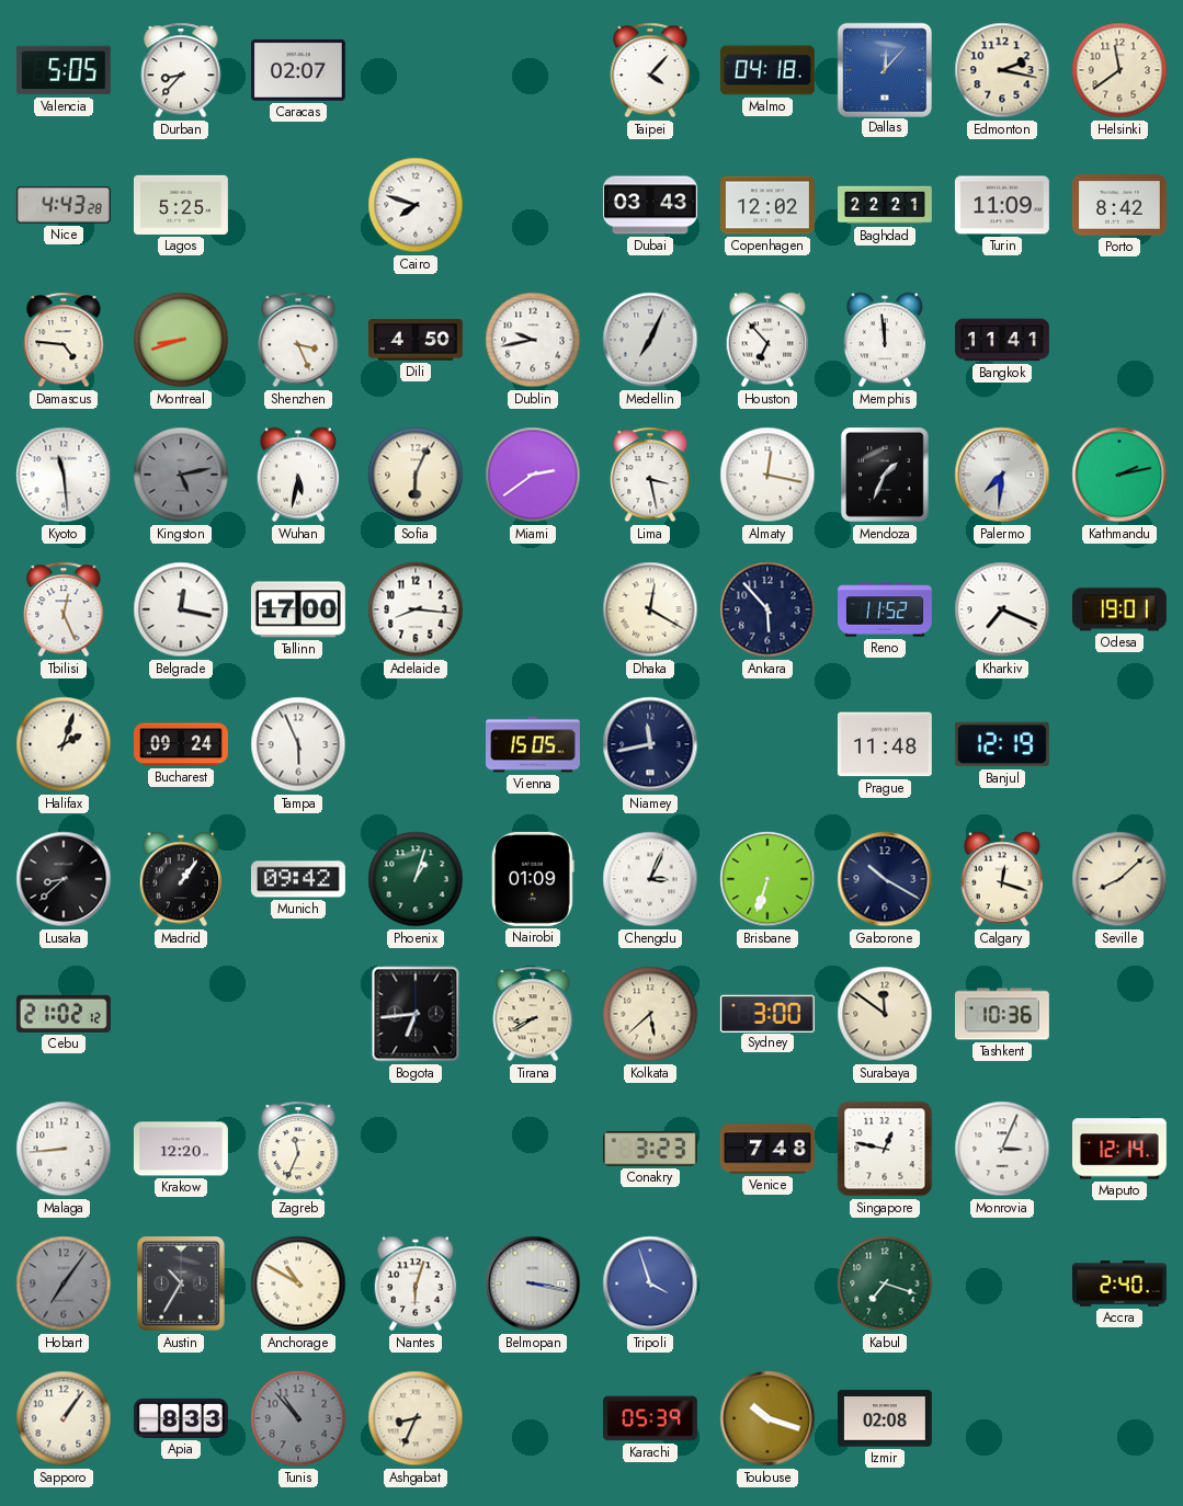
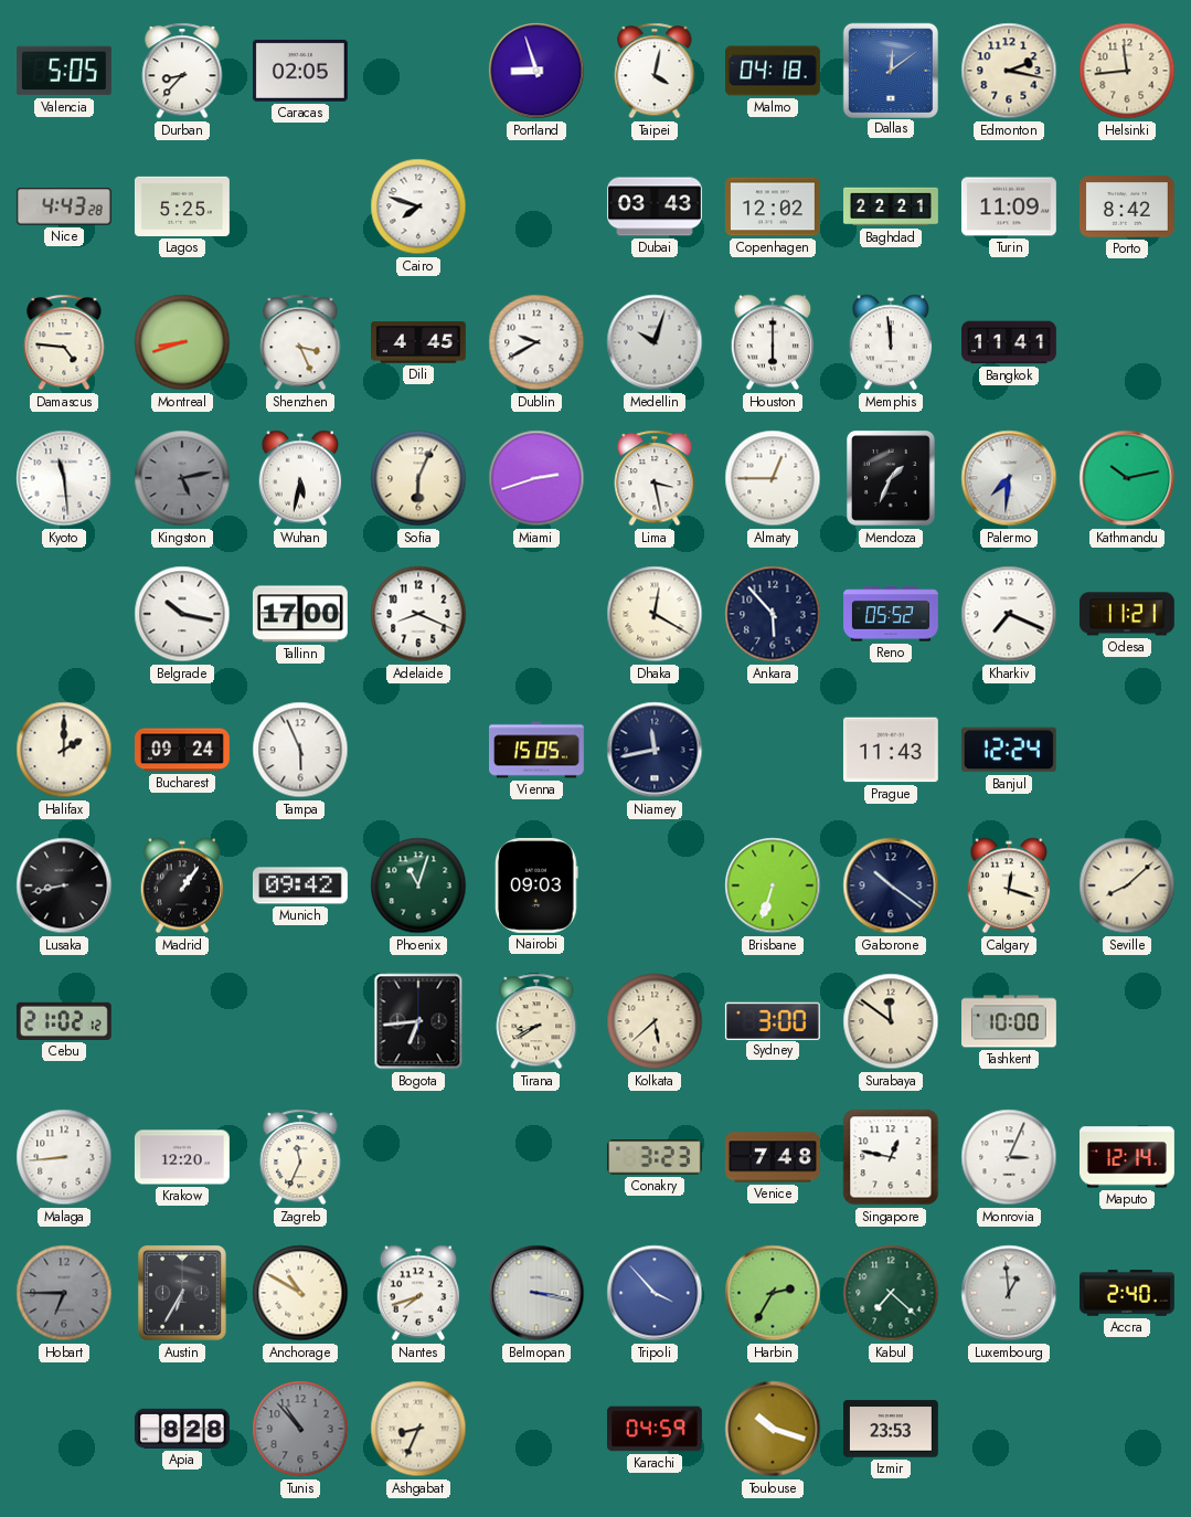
Caracas: 02:07 -> 02:05
Portland: none -> 8:57
Taipei: 4:07 -> 4:02
Dallas: 12:07 -> 12:09
Helsinki: 11:39 -> 11:44
Dili: 4:50 -> 4:45
Dublin: 9:43 -> 9:40
Medellin: 7:04 -> 10:03
Houston: 6:53 -> 6:00
Miami: 2:39 -> 2:42
Almaty: 12:17 -> 12:45
Kathmandu: 2:13 -> 10:13
Tbilisi: 12:26 -> none
Belgrade: 12:17 -> 10:17
Adelaide: 8:16 -> 8:19
Reno: 11:52 -> 05:52
Odesa: 19:01 -> 11:21
Halifax: 2:03 -> 2:00
Prague: 11:48 -> 11:43
Banjul: 12:19 -> 12:24
Lusaka: 8:38 -> 8:43
Phoenix: 1:03 -> 11:03
Nairobi: 01:09 -> 09:03
Chengdu: 3:04 -> none
Gaborone: 10:20 -> 10:21
Tashkent: 10:36 -> 10:00
Hobart: 7:06 -> 6:45
Austin: 10:35 -> 6:35
Nantes: 6:03 -> 7:42
Tripoli: 3:57 -> 3:53
Harbin: none -> 2:35
Kabul: 7:18 -> 7:22
Luxembourg: none -> 12:59
Sapporo: 1:06 -> none
Apia: 8:33 -> 8:28
Karachi: 05:39 -> 04:59
Izmir: 02:08 -> 23:53
